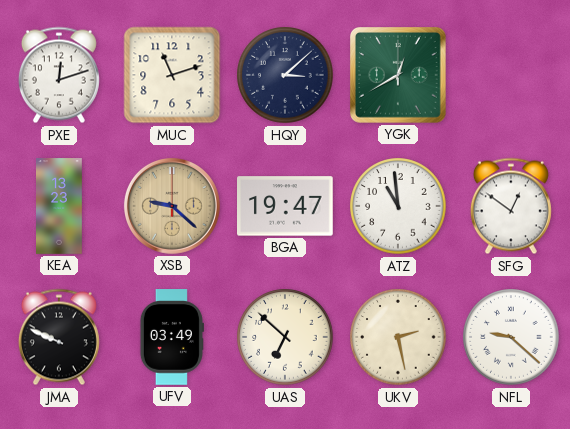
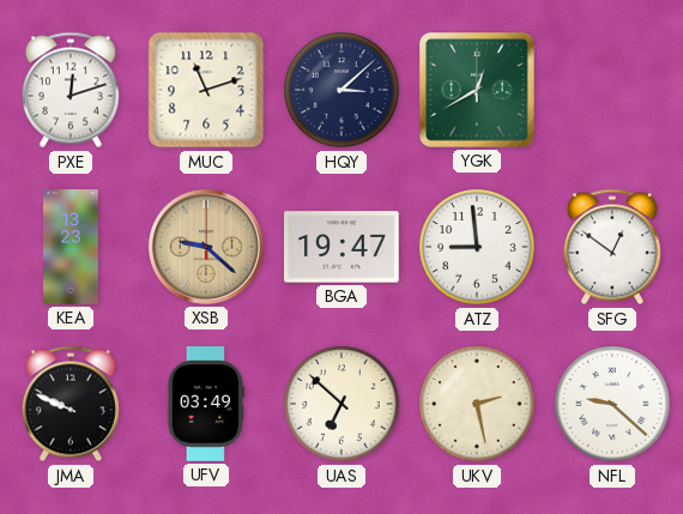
ATZ: 10:59 -> 8:59
